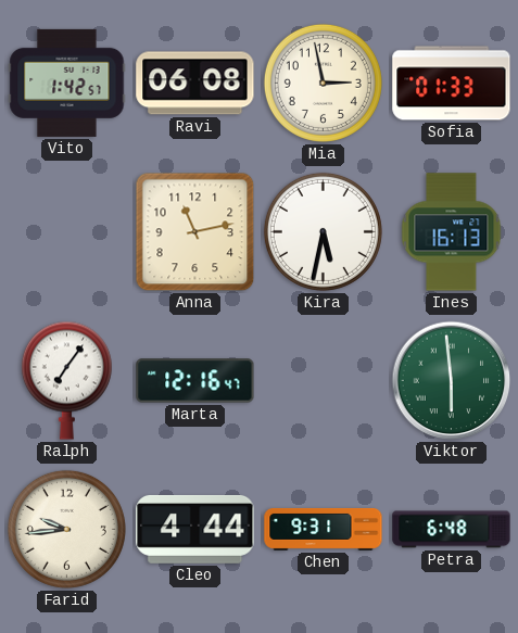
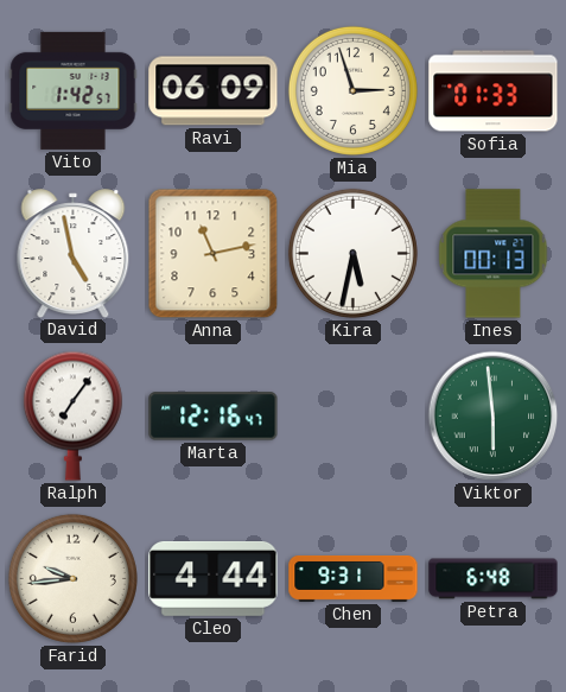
Ravi: 06:08 -> 06:09
Mia: 2:58 -> 2:57
David: none -> 4:58
Ines: 16:13 -> 00:13
